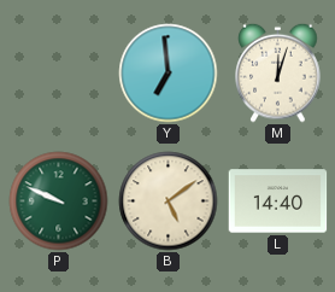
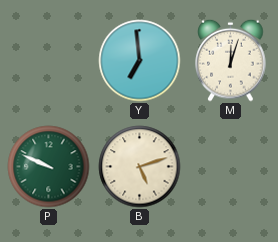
B: 5:09 -> 5:12
L: 14:40 -> none
